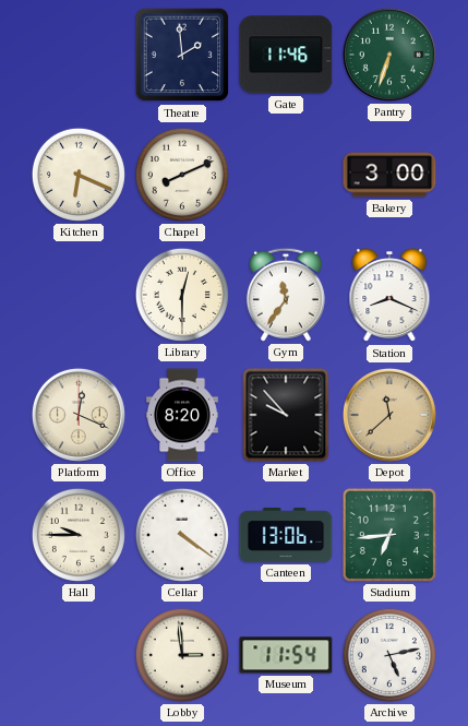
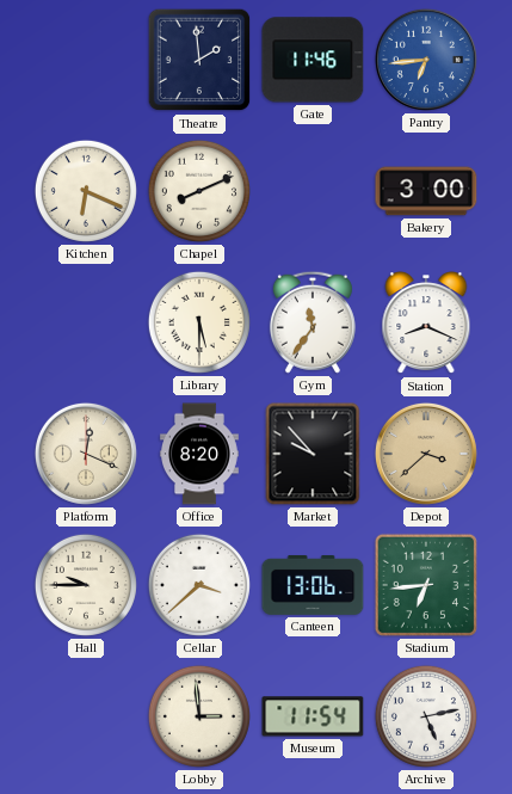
Pantry: 6:33 -> 6:44
Pantry dial: green -> blue
Library: 12:30 -> 5:30
Depot: 11:38 -> 3:38
Cellar: 4:21 -> 3:38
